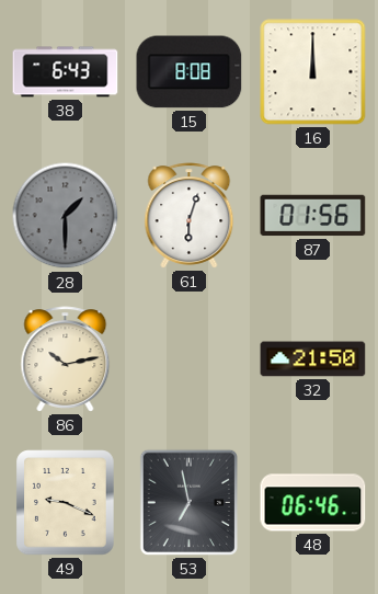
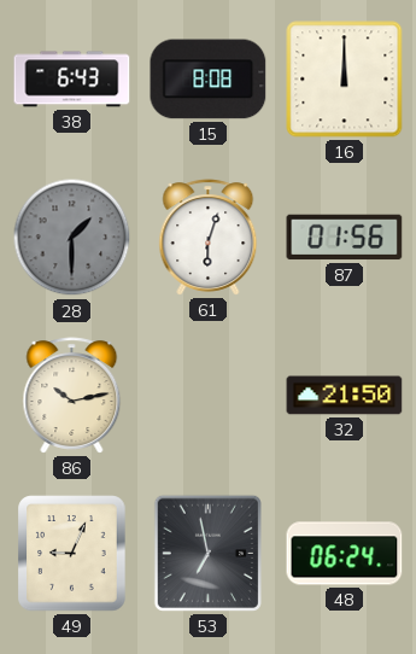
49: 9:19 -> 9:04
48: 06:46 -> 06:24
